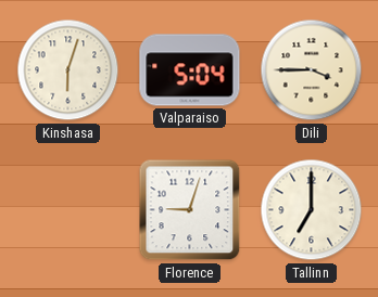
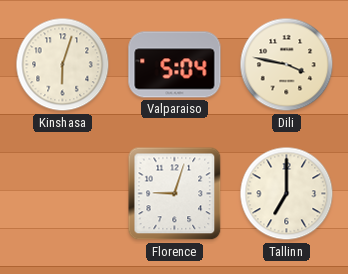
Dili: 3:45 -> 3:47
